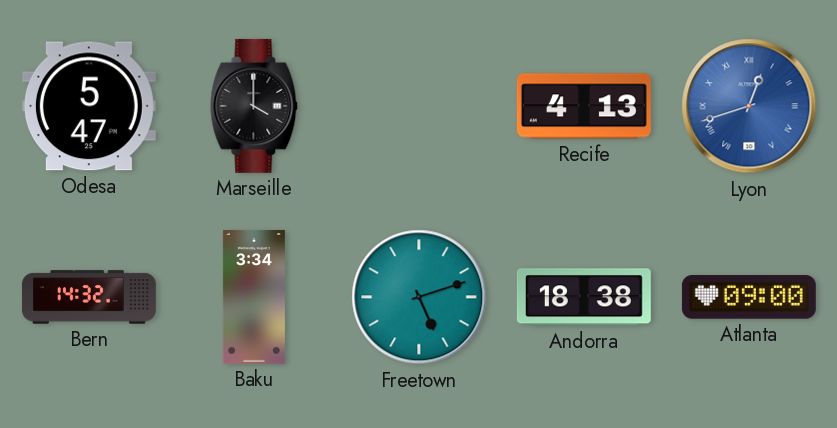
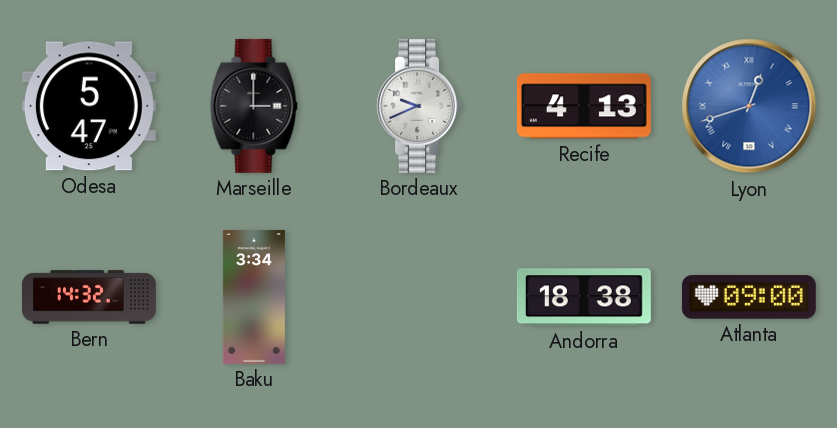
Marseille: 4:00 -> 3:00
Bordeaux: none -> 9:41
Freetown: 5:12 -> none
